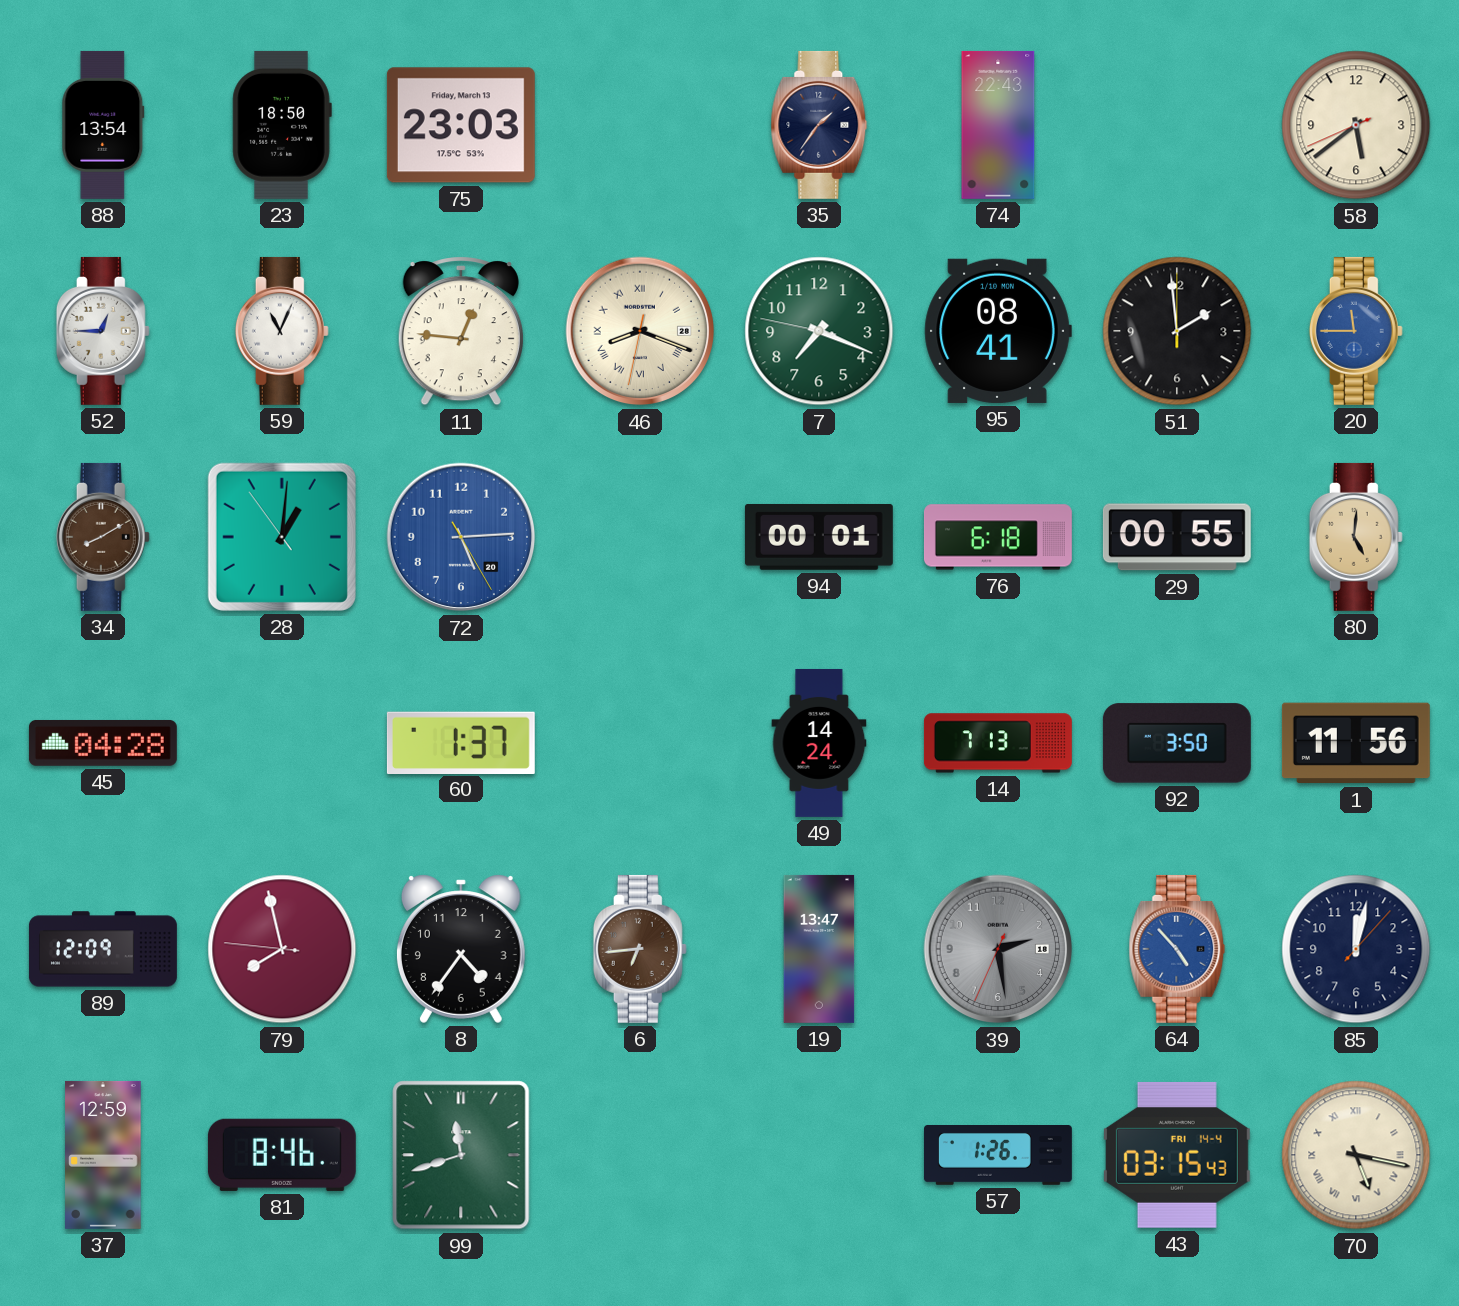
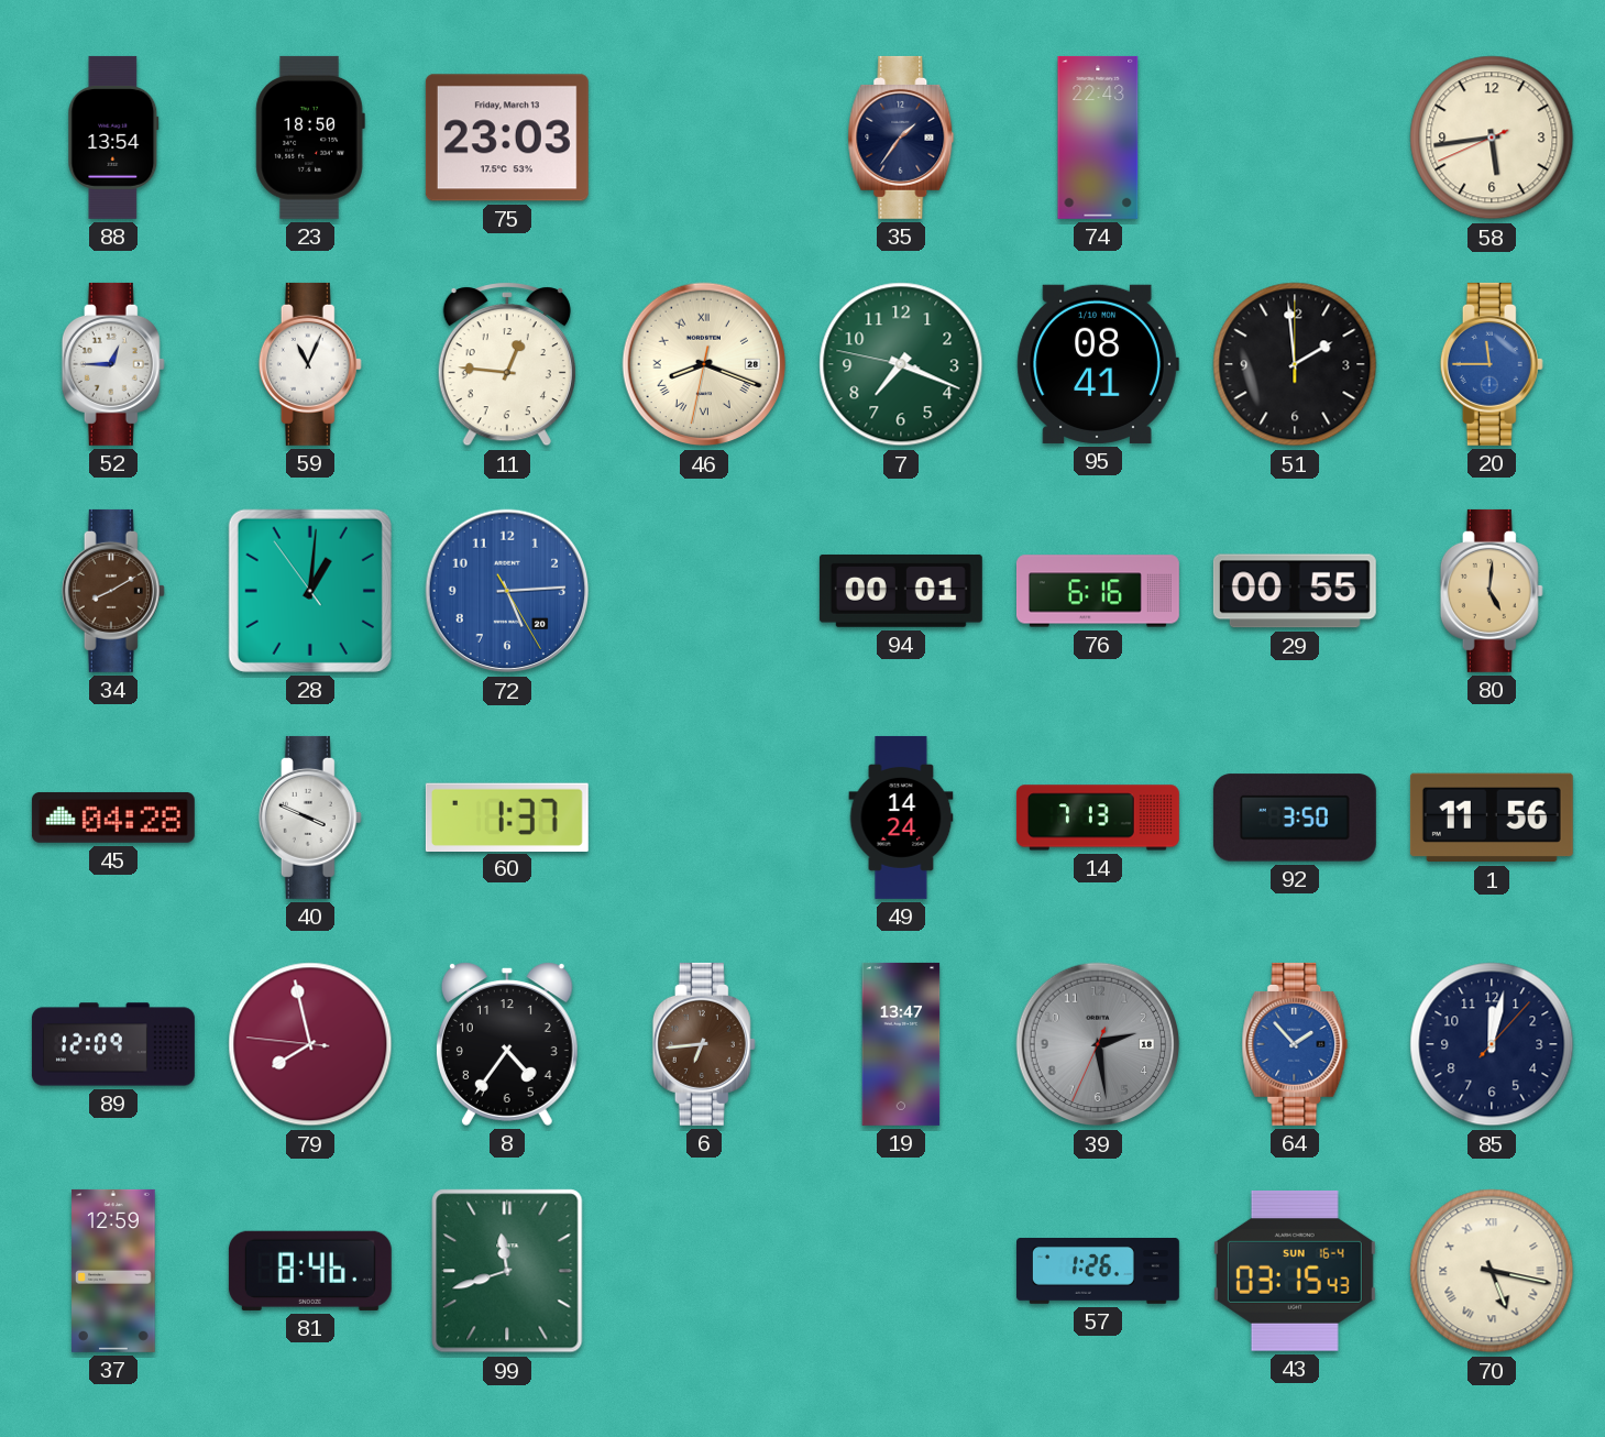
58: 5:38 -> 5:43
76: 6:18 -> 6:16
40: none -> 3:49
64: 4:53 -> 1:53
43 date: FRI 14-4 -> SUN 16-4
